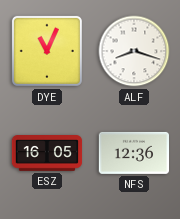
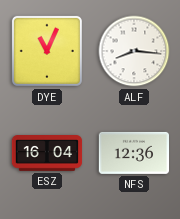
ALF: 8:18 -> 8:16
ESZ: 16:05 -> 16:04
